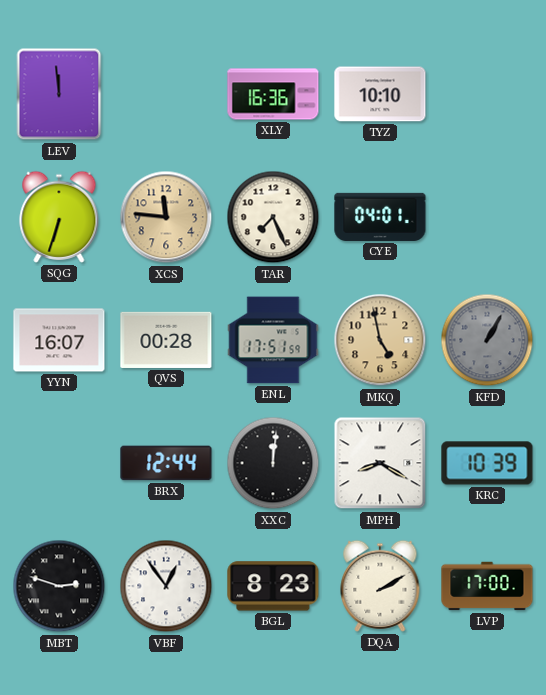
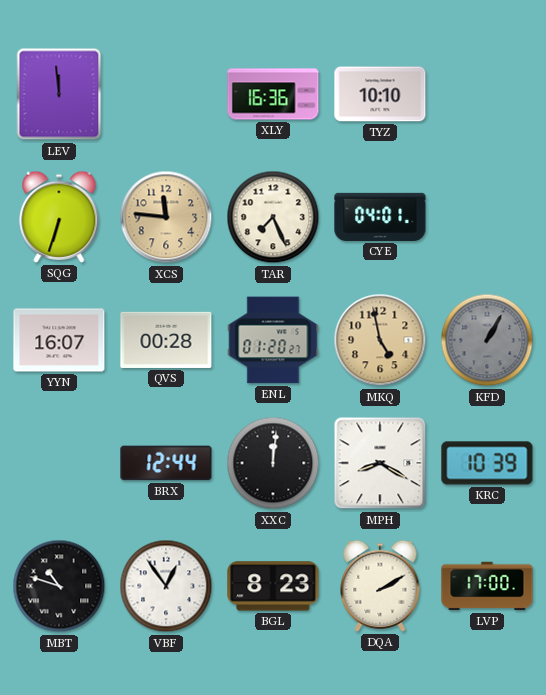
ENL: 17:51 -> 01:20
MBT: 2:48 -> 10:48
